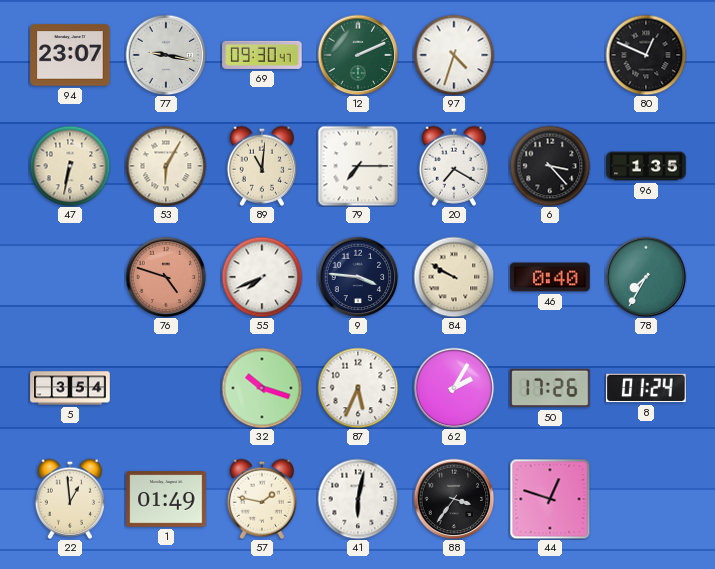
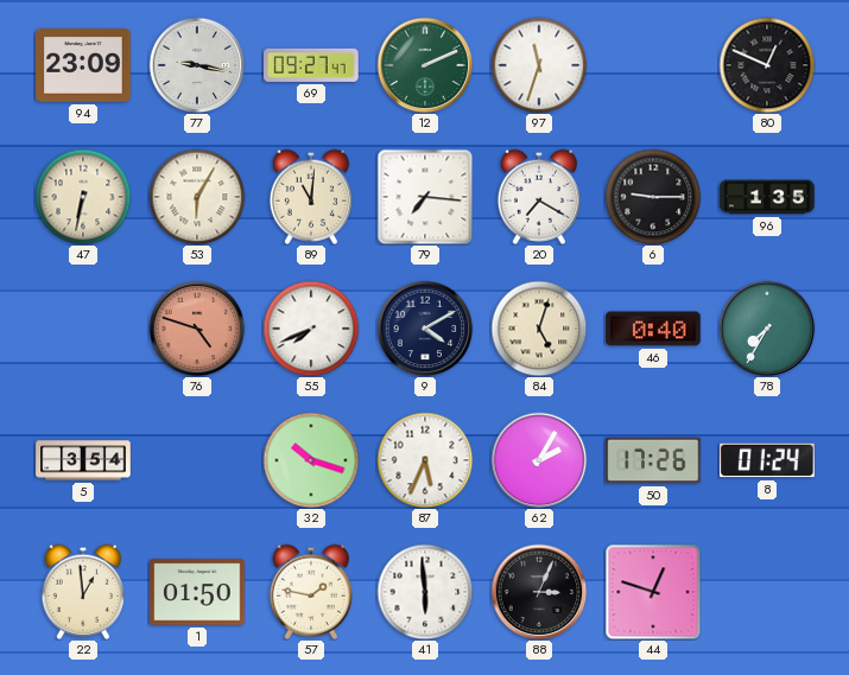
94: 23:07 -> 23:09
69: 09:30 -> 09:27
97: 4:33 -> 11:33
79: 7:15 -> 7:16
6: 3:23 -> 9:15
9: 3:46 -> 4:10
84: 9:50 -> 5:03
1: 01:49 -> 01:50
41: 6:02 -> 5:59
88: 3:36 -> 3:04
